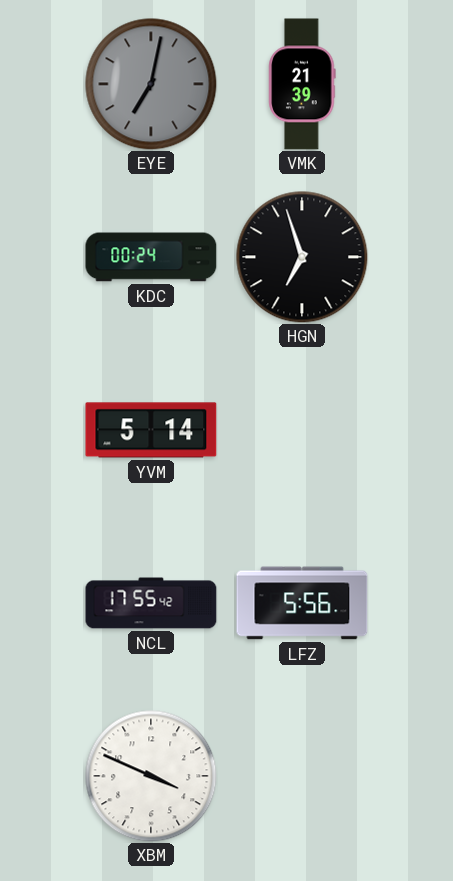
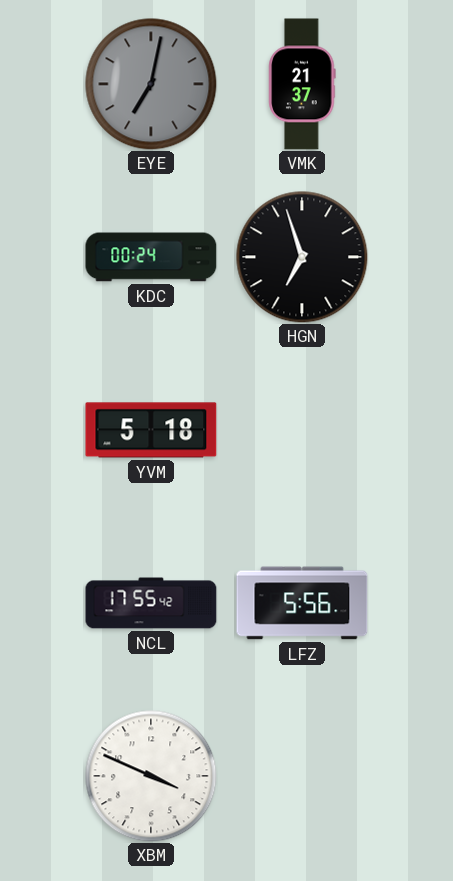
VMK: 21:39 -> 21:37
YVM: 5:14 -> 5:18
